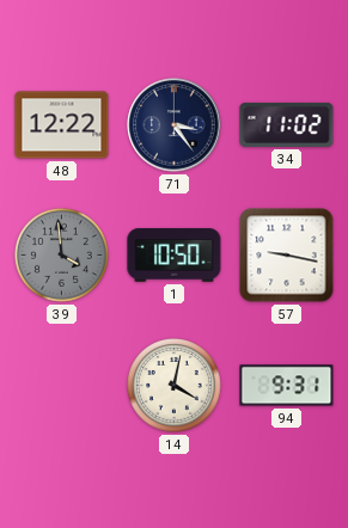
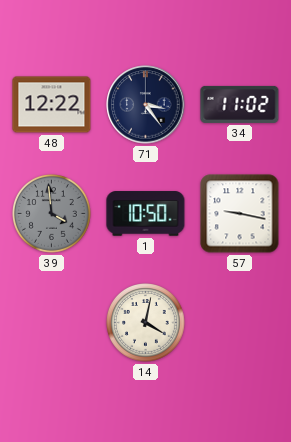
94: 9:31 -> none
